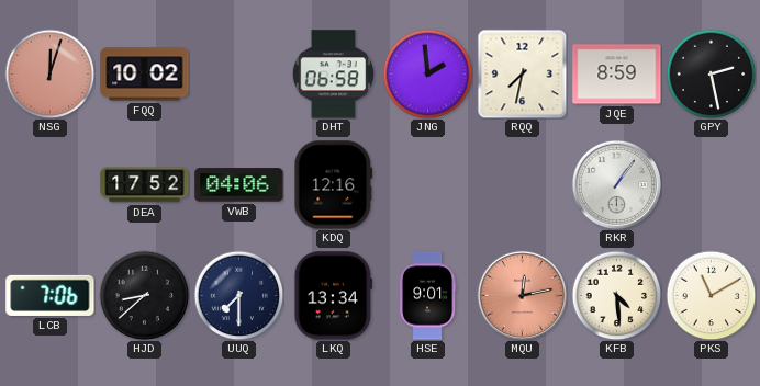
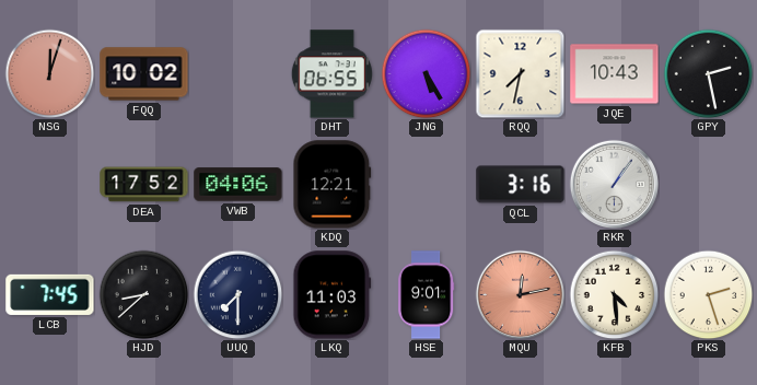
DHT: 06:58 -> 06:55
JNG: 1:59 -> 5:25
JQE: 8:59 -> 10:43
KDQ: 12:16 -> 12:21
QCL: none -> 3:16
LCB: 7:06 -> 7:45
LKQ: 13:34 -> 11:03
PKS: 11:10 -> 2:27
